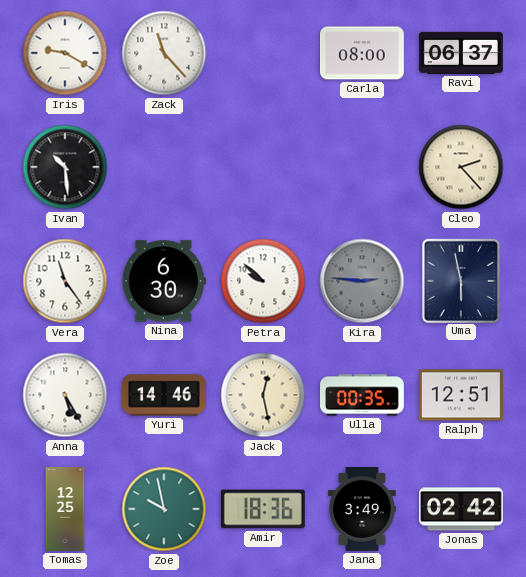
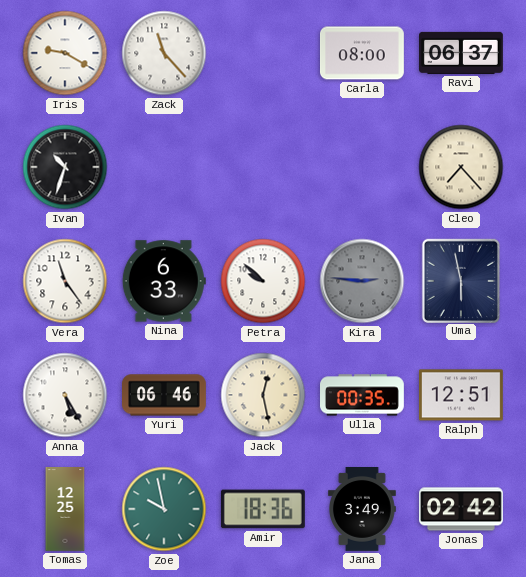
Ivan: 10:29 -> 10:33
Cleo: 2:23 -> 7:23
Nina: 6:30 -> 6:33
Yuri: 14:46 -> 06:46
